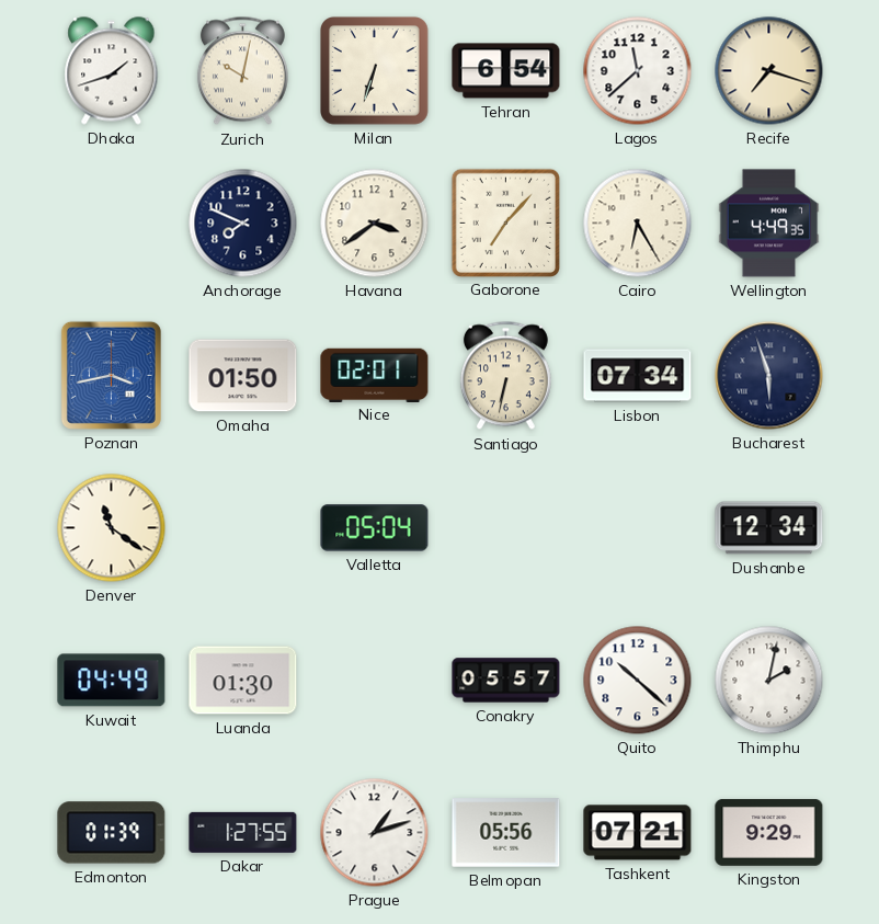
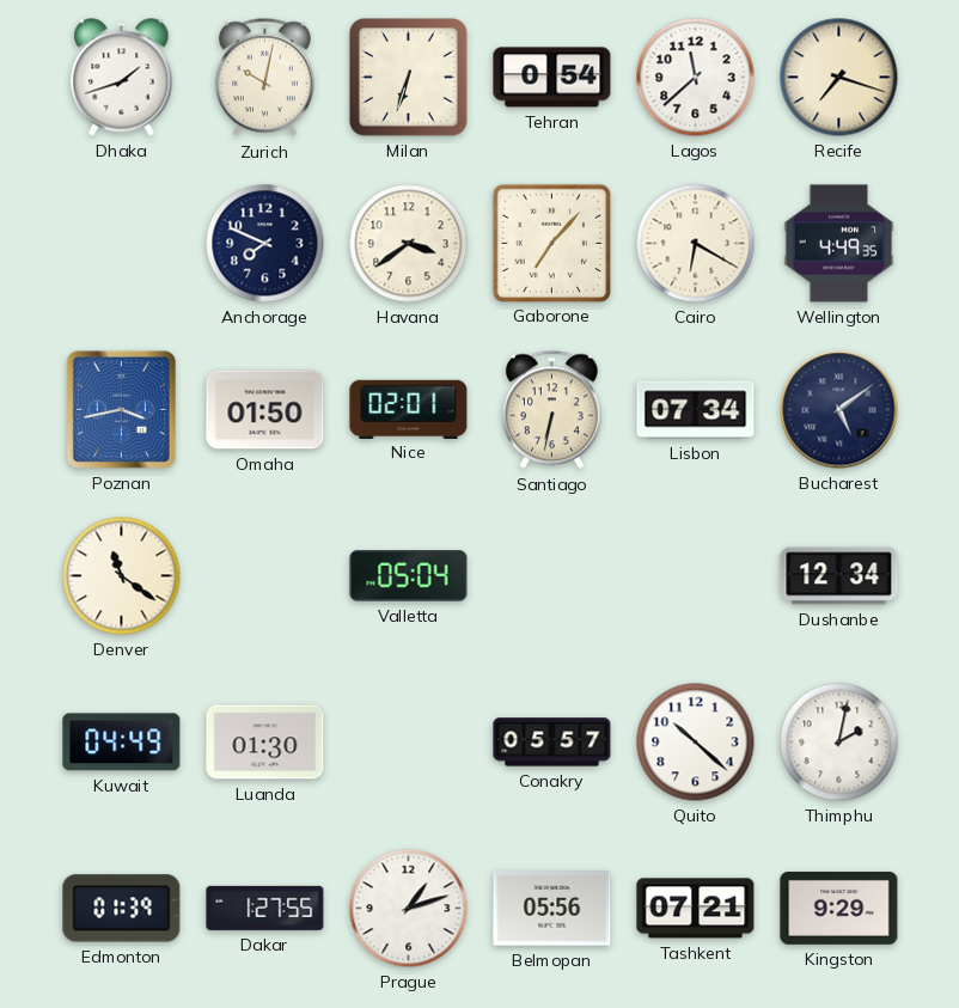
Tehran: 6:54 -> 0:54
Cairo: 6:25 -> 6:20
Bucharest: 5:57 -> 5:09
